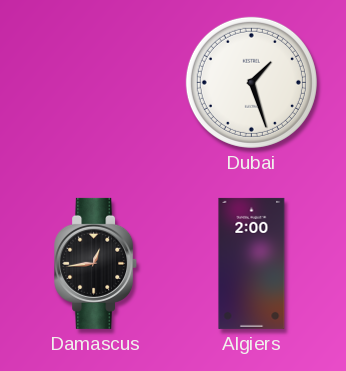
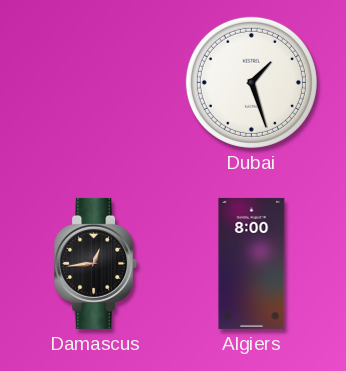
Algiers: 2:00 -> 8:00
